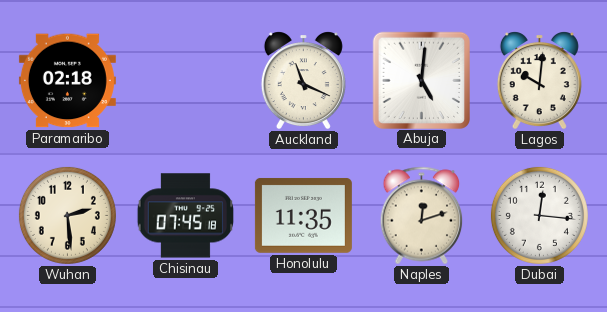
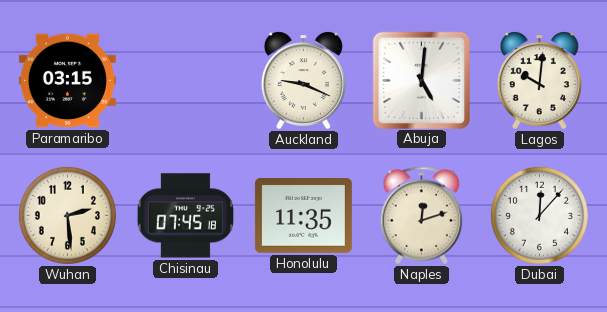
Paramaribo: 02:18 -> 03:15
Auckland: 11:19 -> 9:19
Dubai: 12:16 -> 12:07
